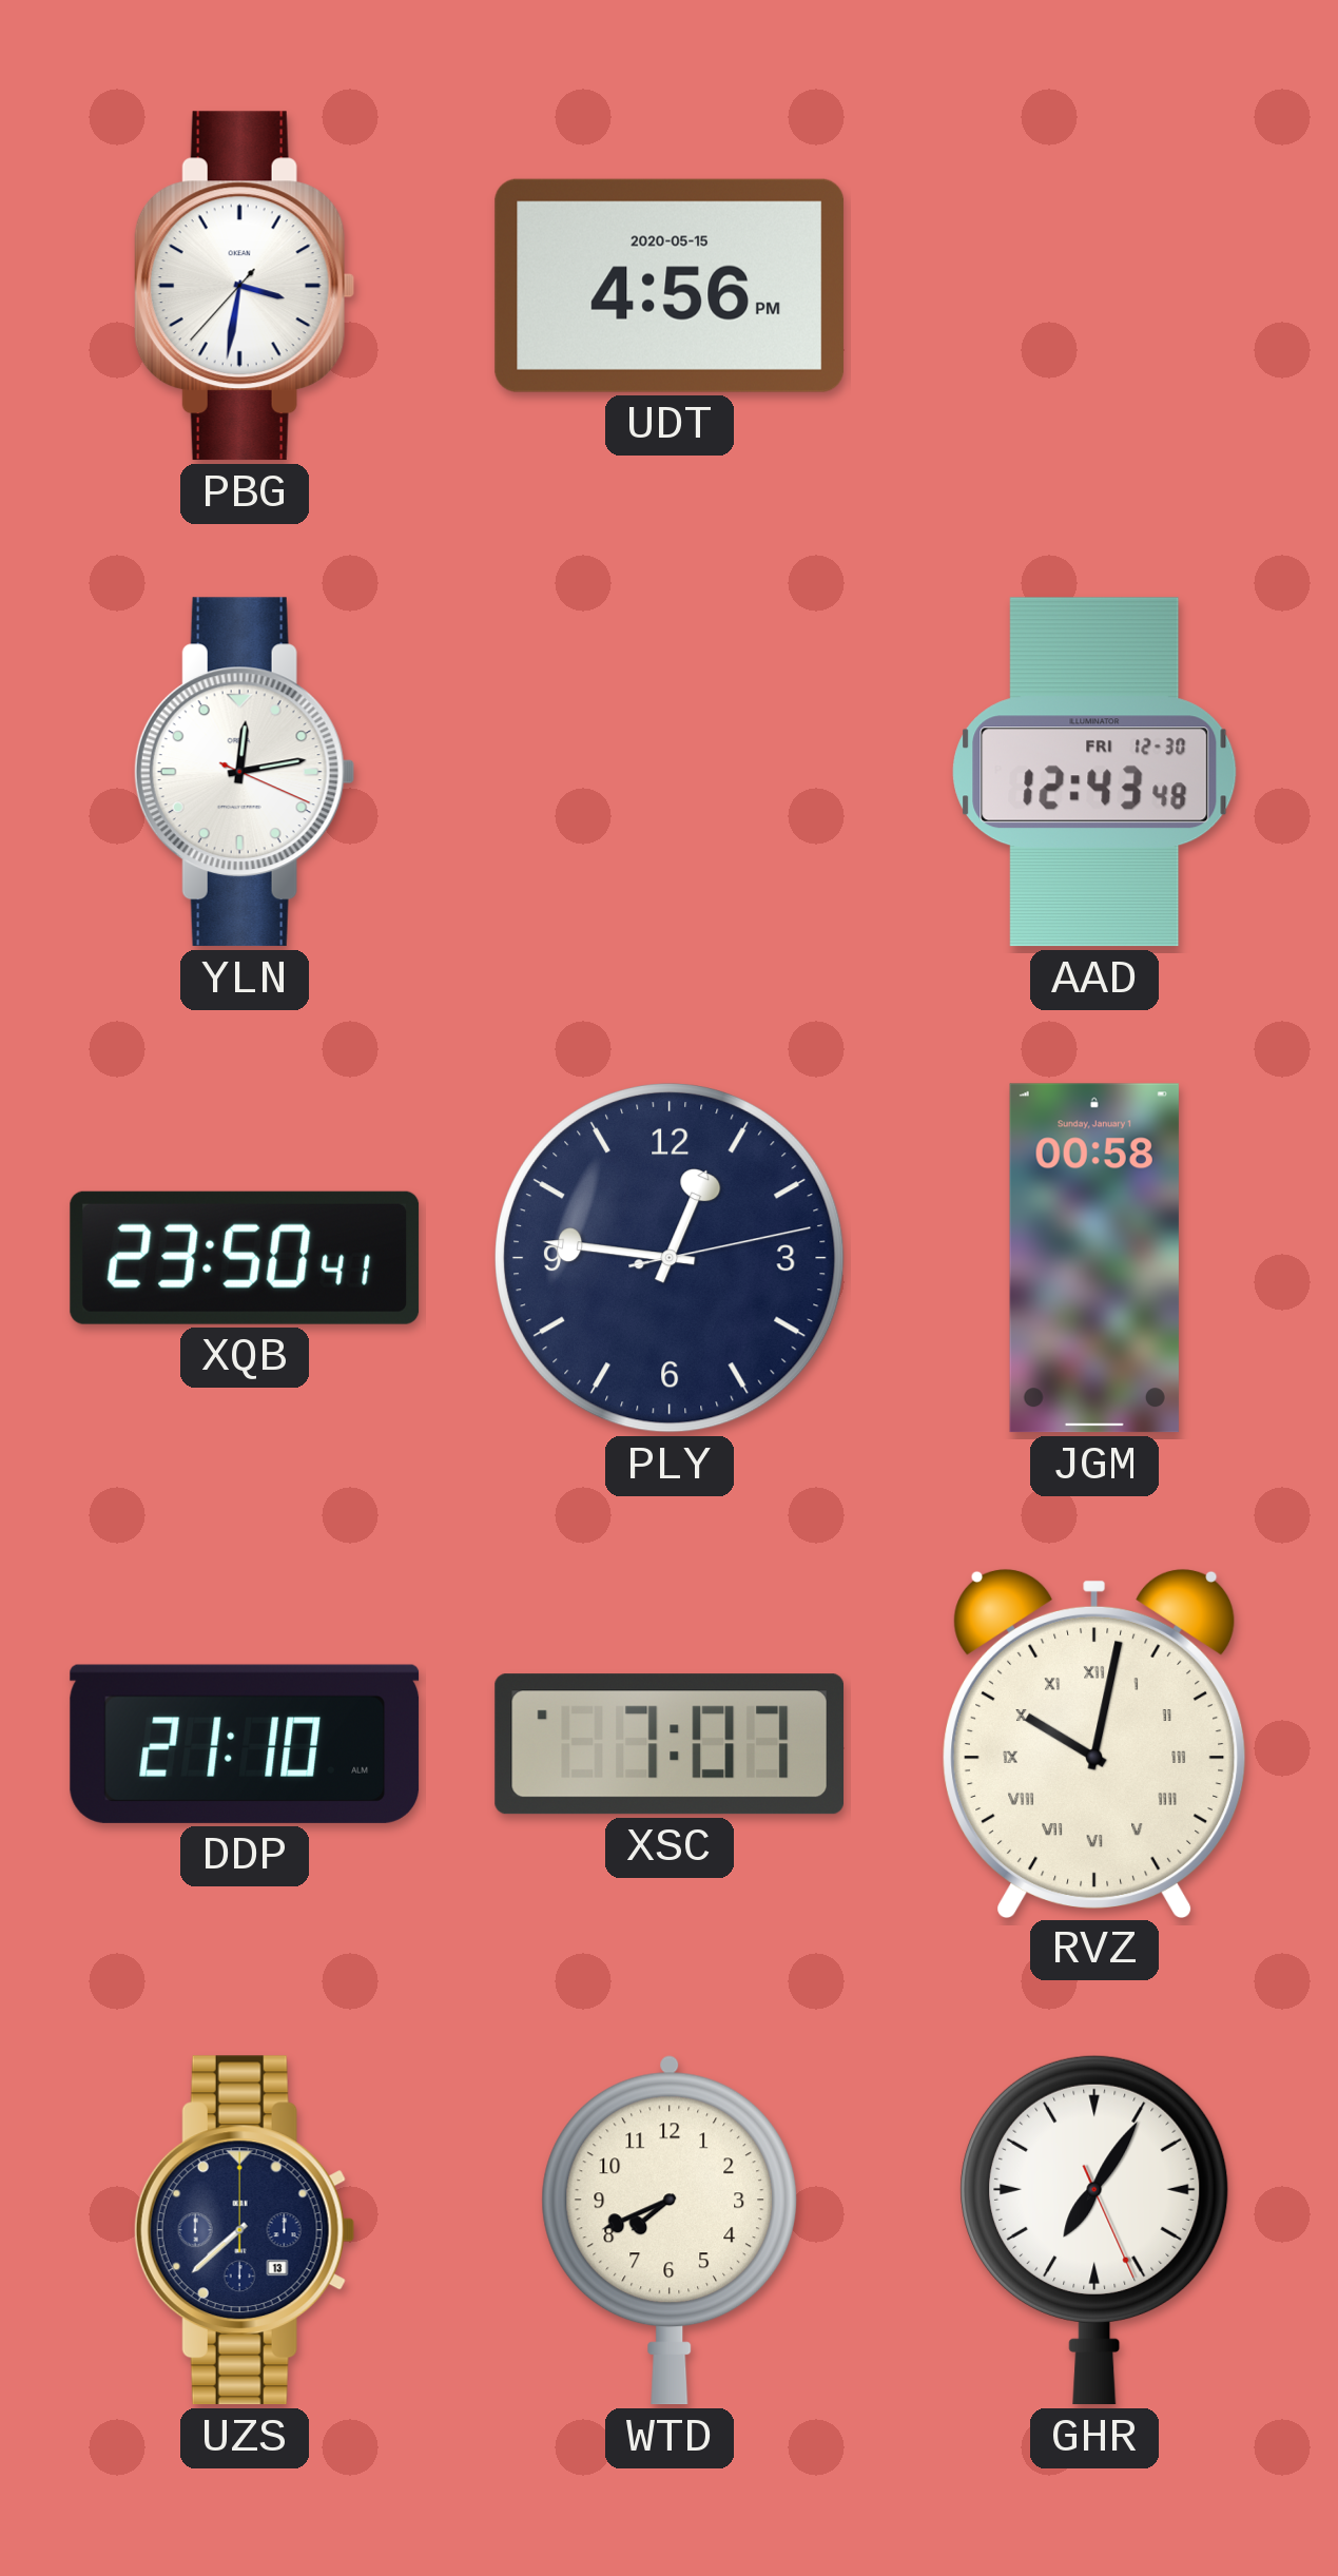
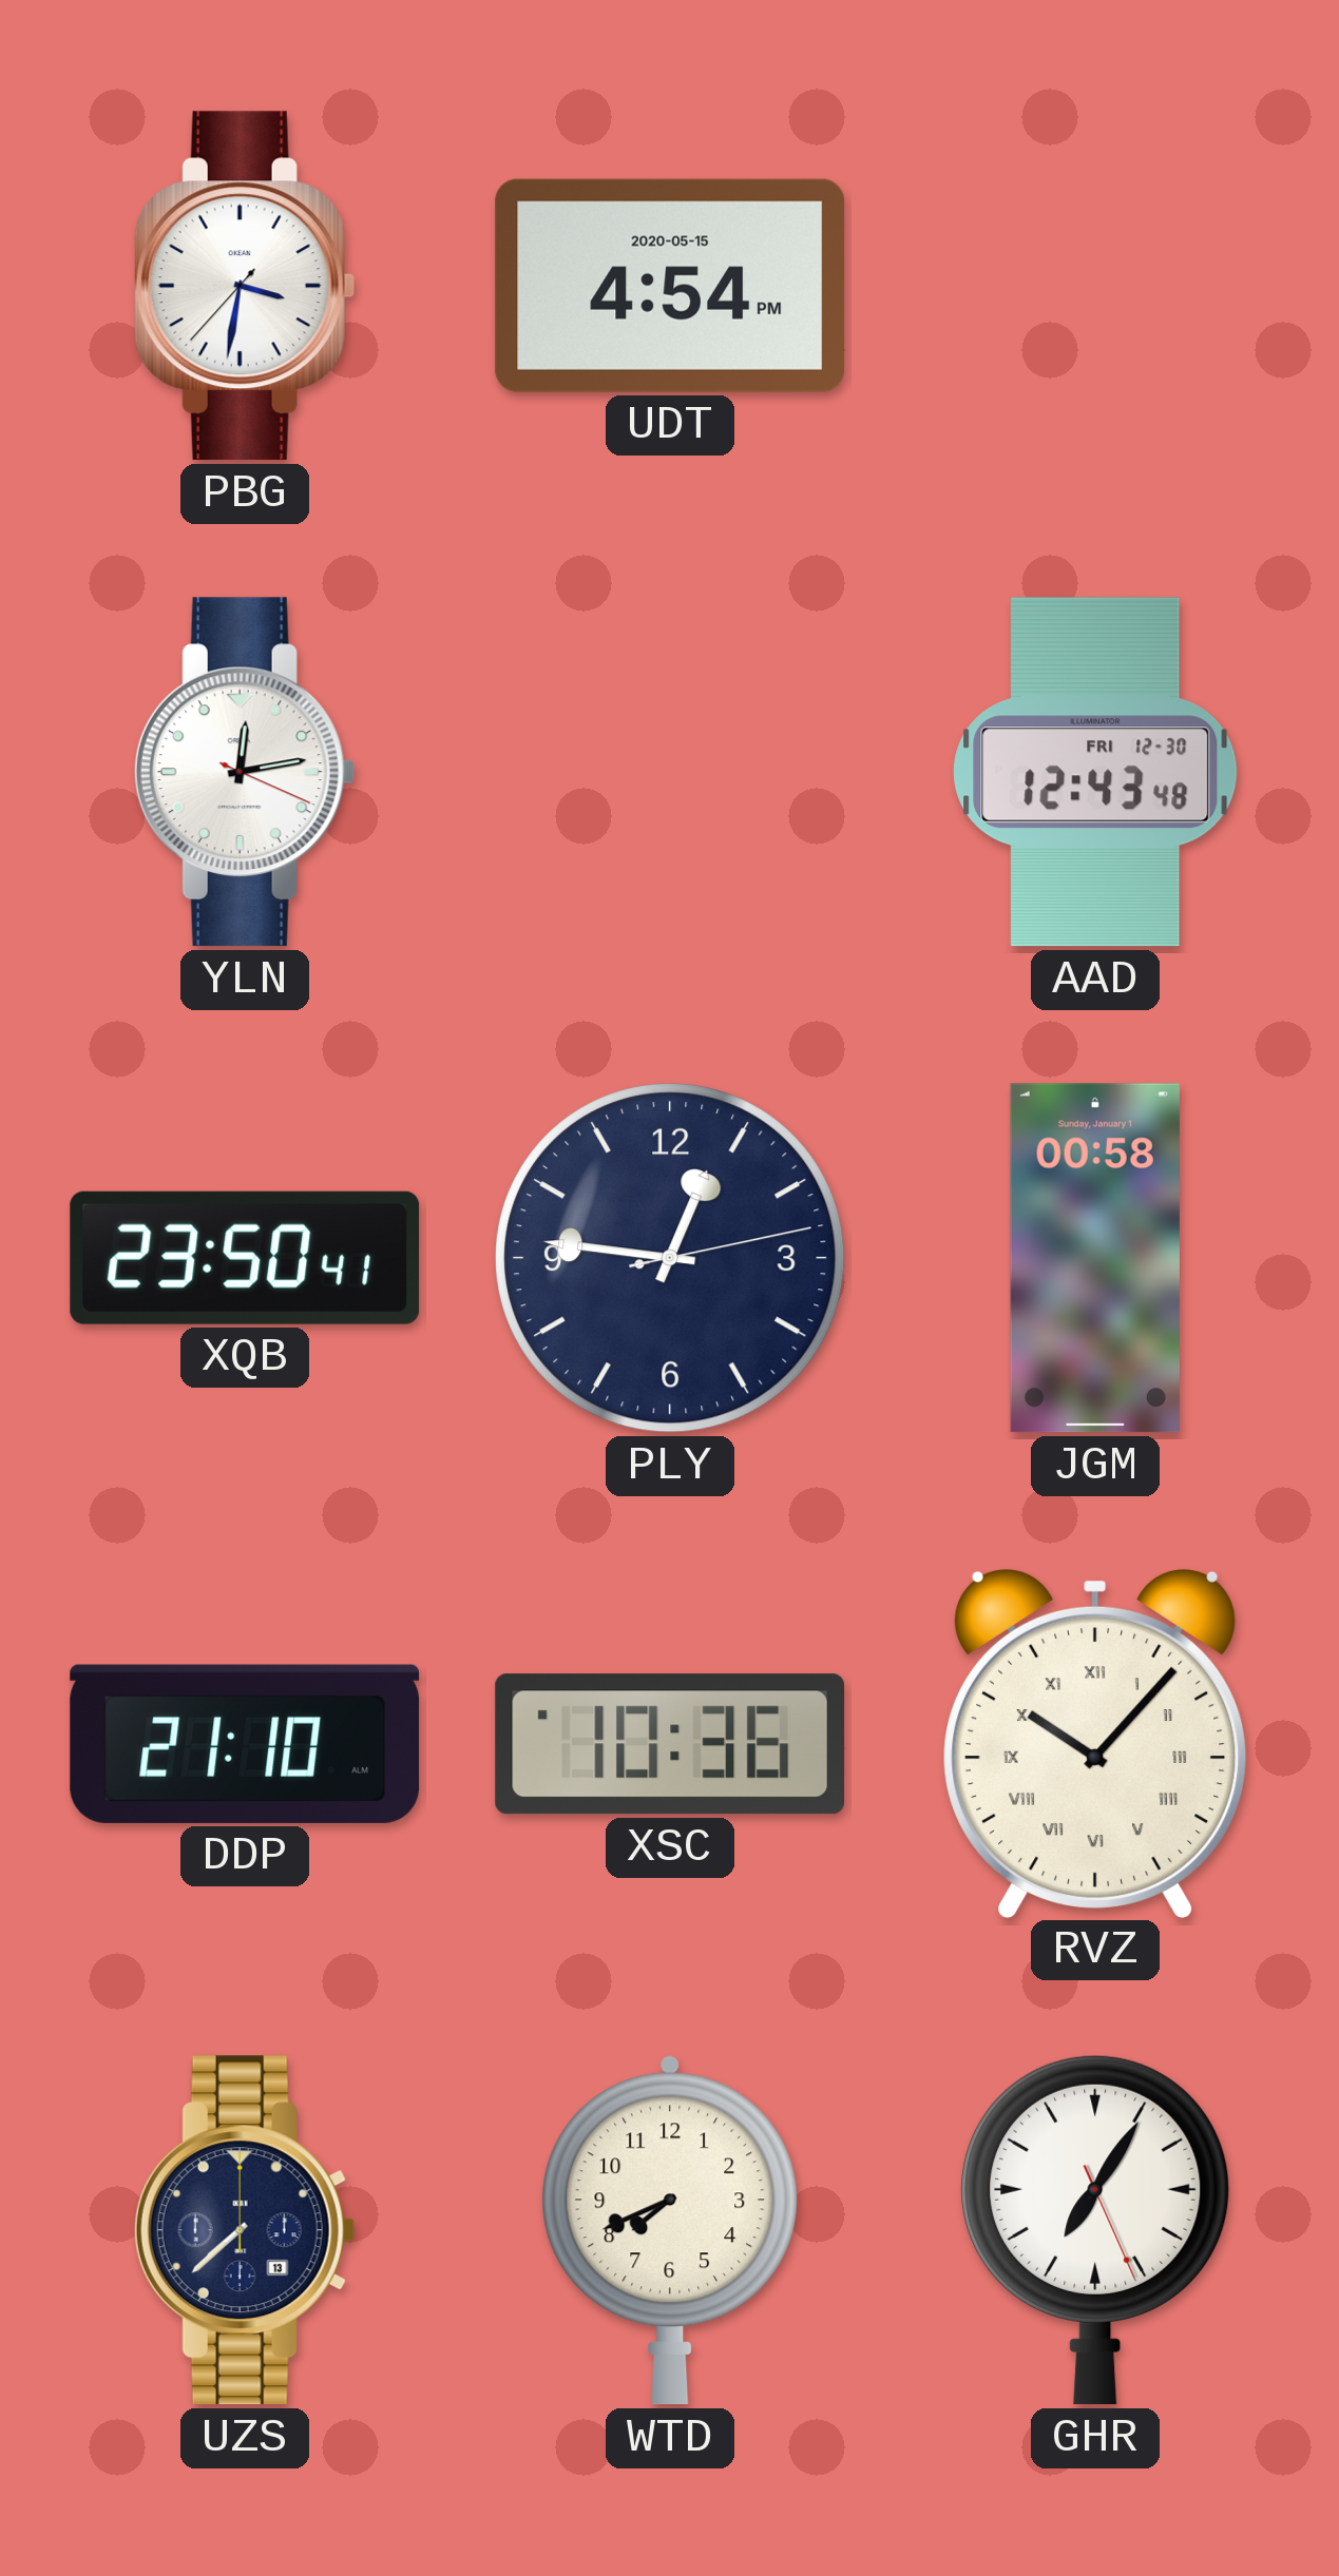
UDT: 4:56 -> 4:54
XSC: 7:07 -> 10:36
RVZ: 10:02 -> 10:07
